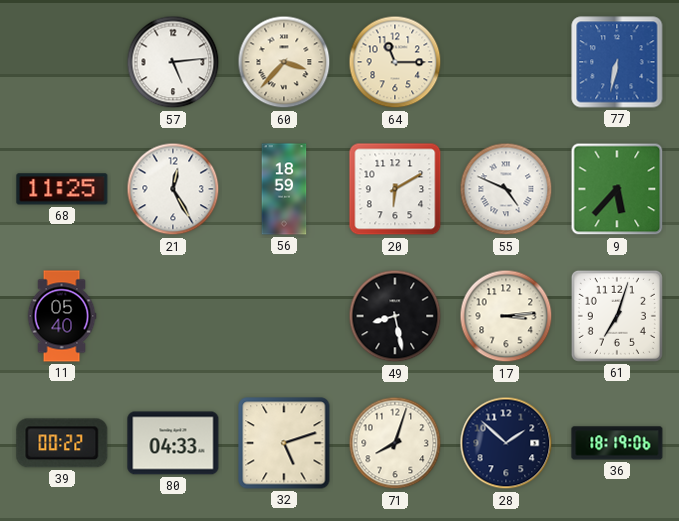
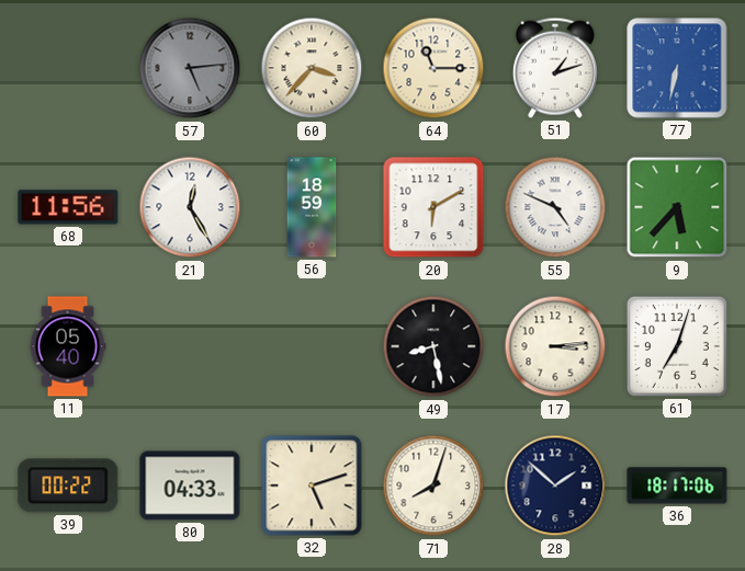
57 dial: white -> grey
51: none -> 1:12
68: 11:25 -> 11:56
36: 18:19 -> 18:17
